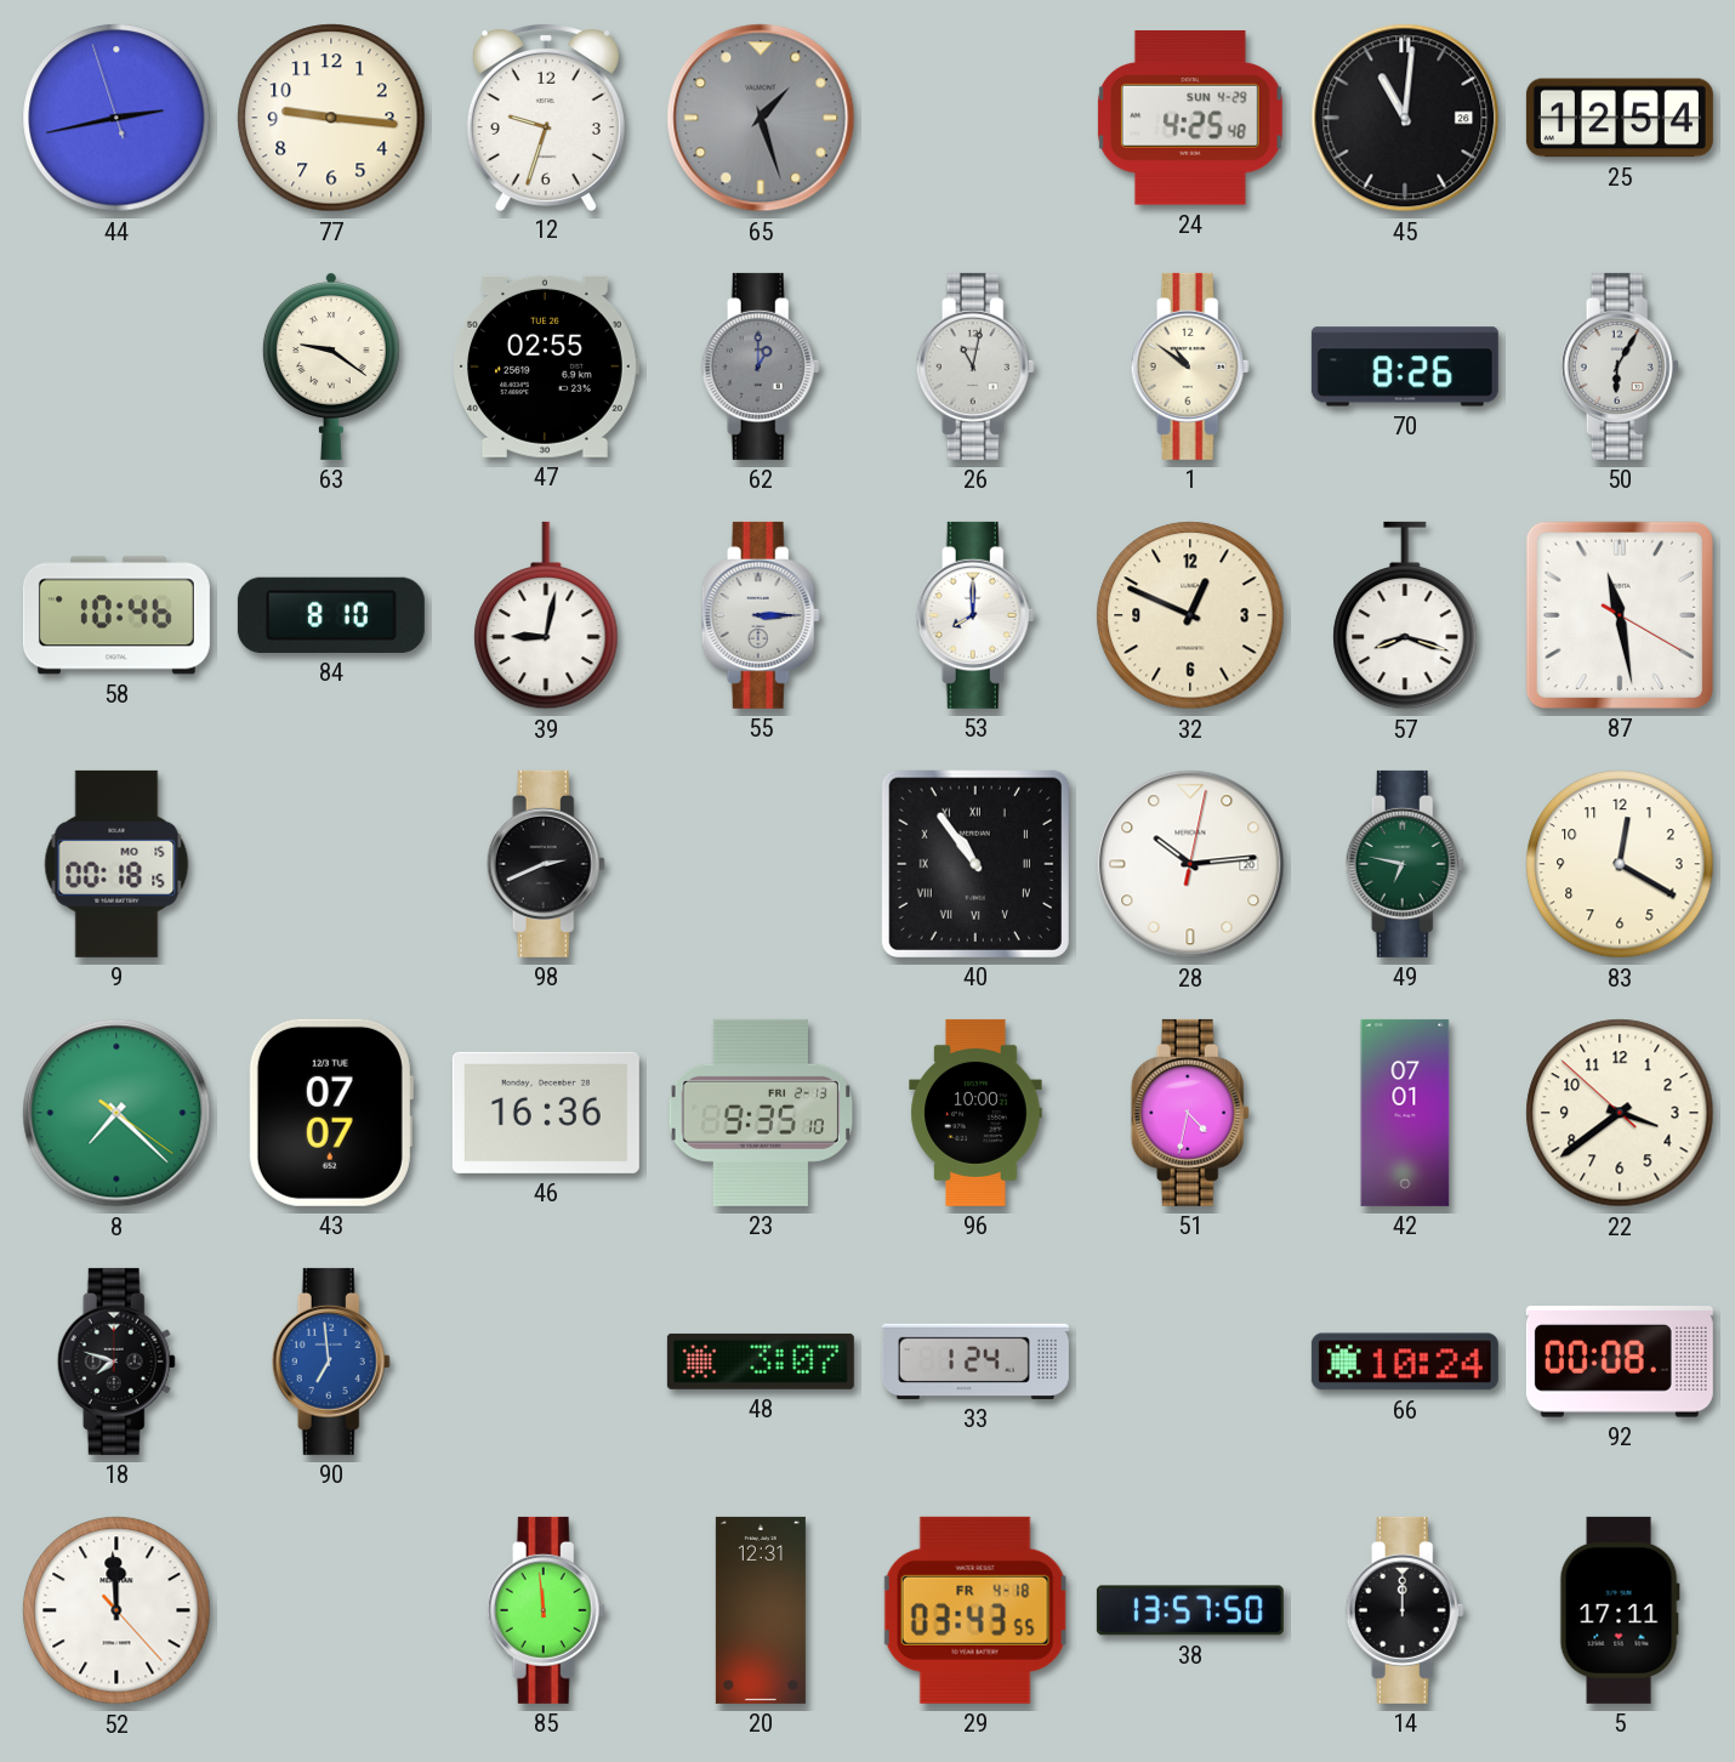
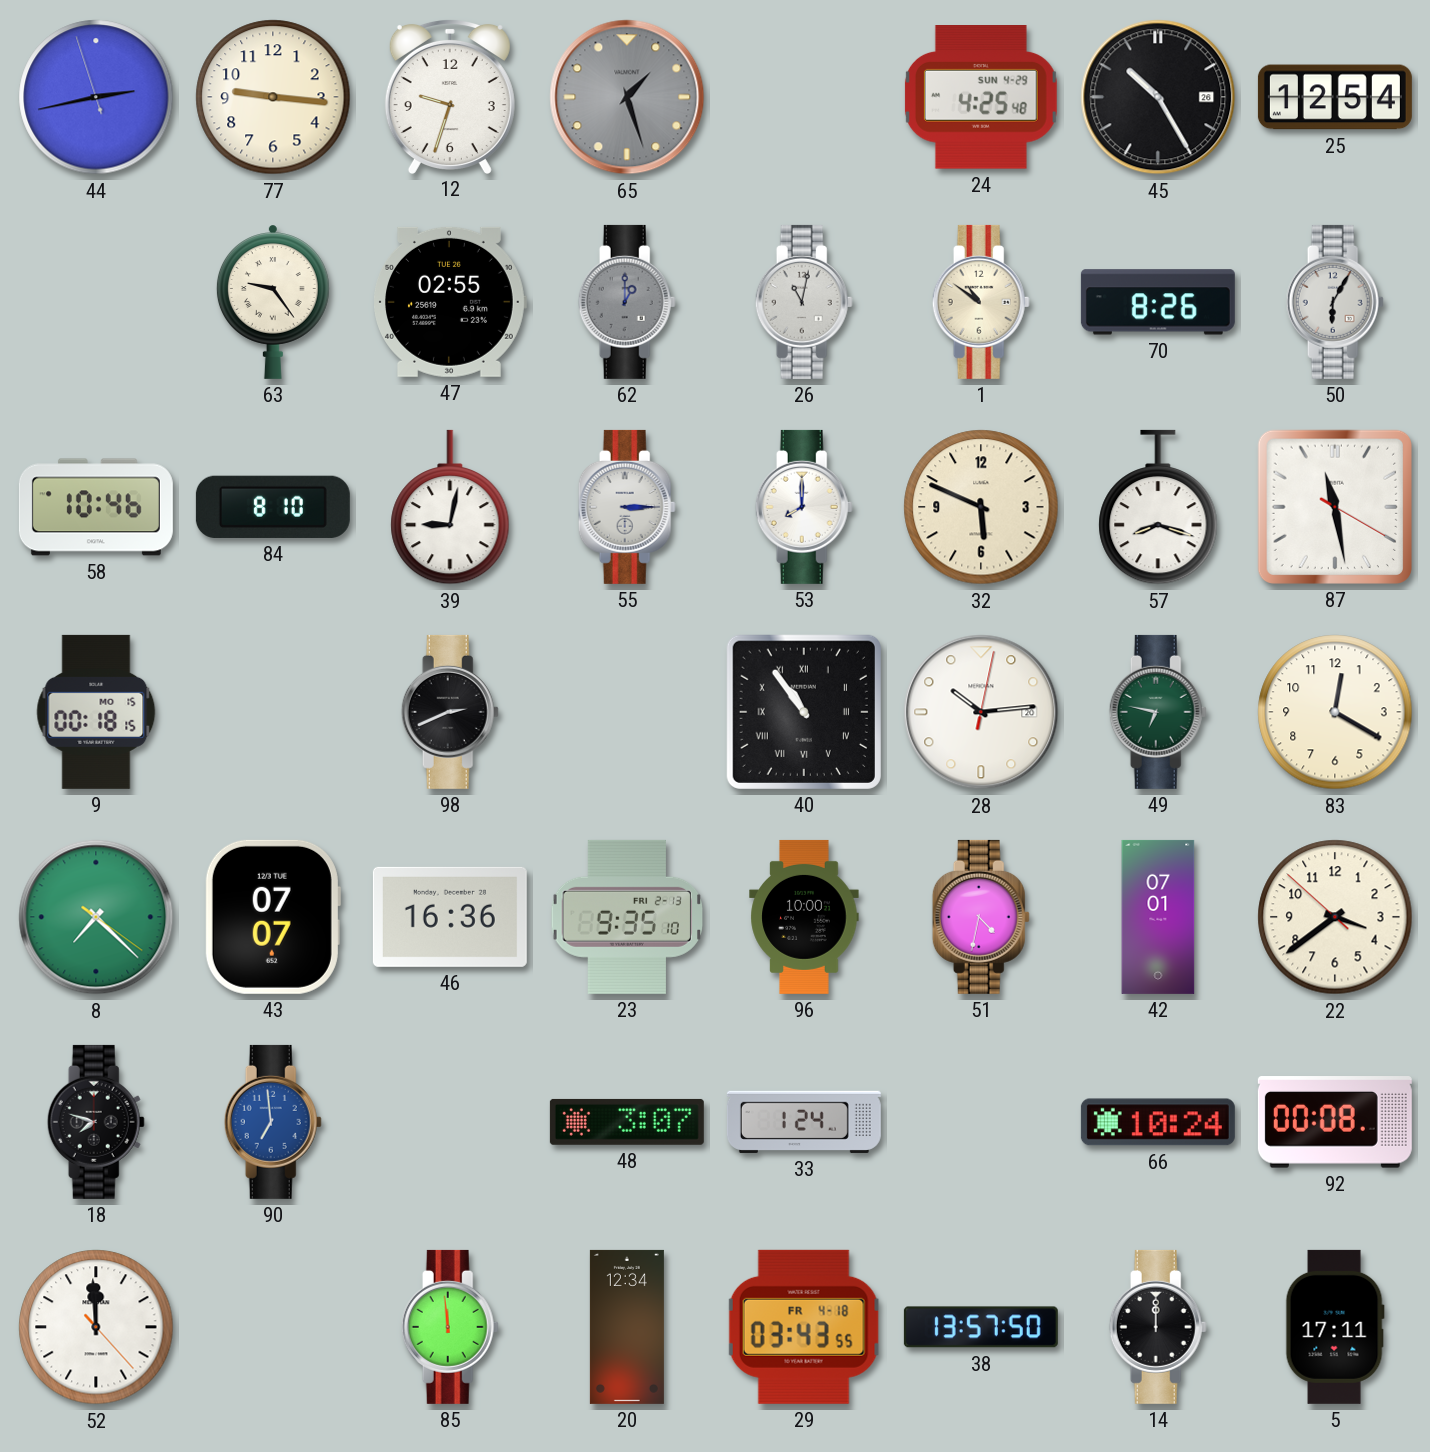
45: 11:01 -> 10:25
63: 9:21 -> 9:24
32: 12:49 -> 5:49
20: 12:31 -> 12:34
